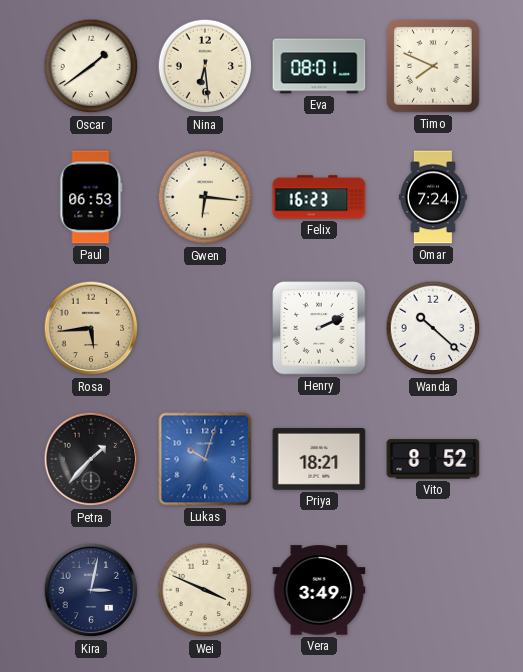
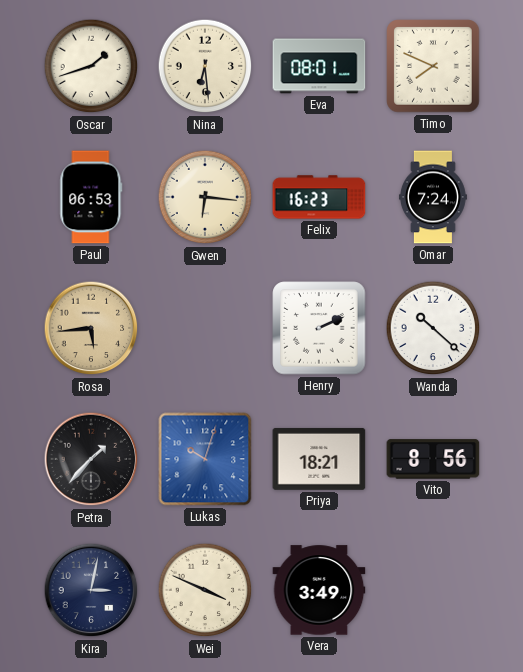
Oscar: 1:39 -> 1:42
Vito: 8:52 -> 8:56
